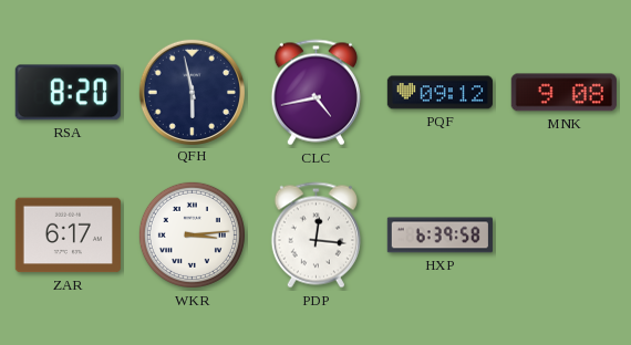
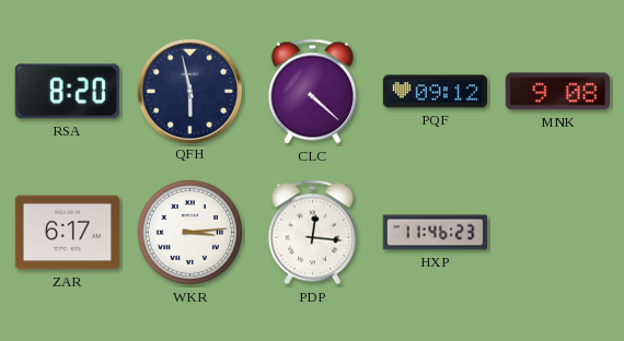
CLC: 4:43 -> 4:22
HXP: 6:39 -> 11:46
